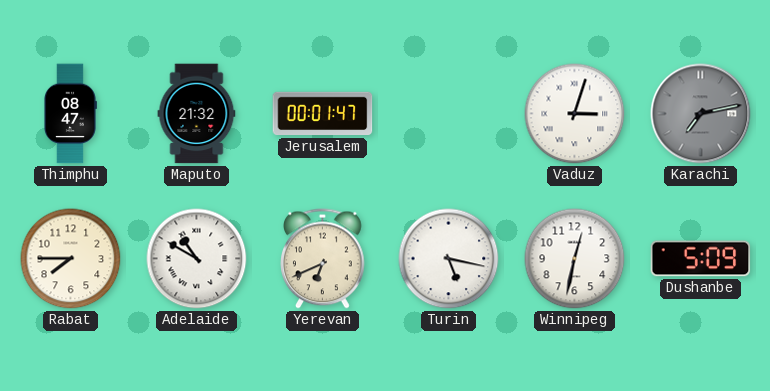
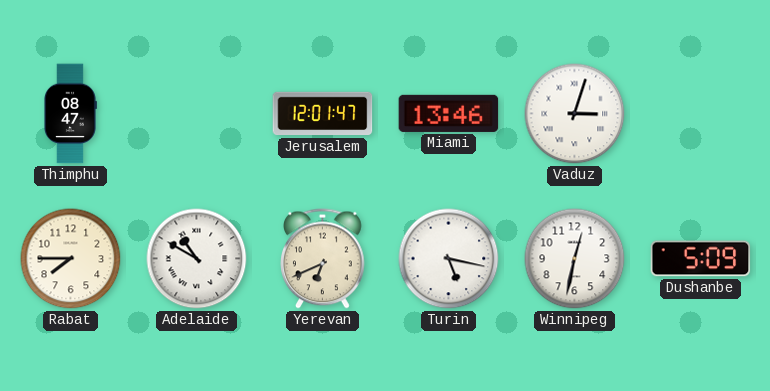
Maputo: 21:32 -> none
Jerusalem: 00:01 -> 12:01
Miami: none -> 13:46
Karachi: 7:13 -> none
